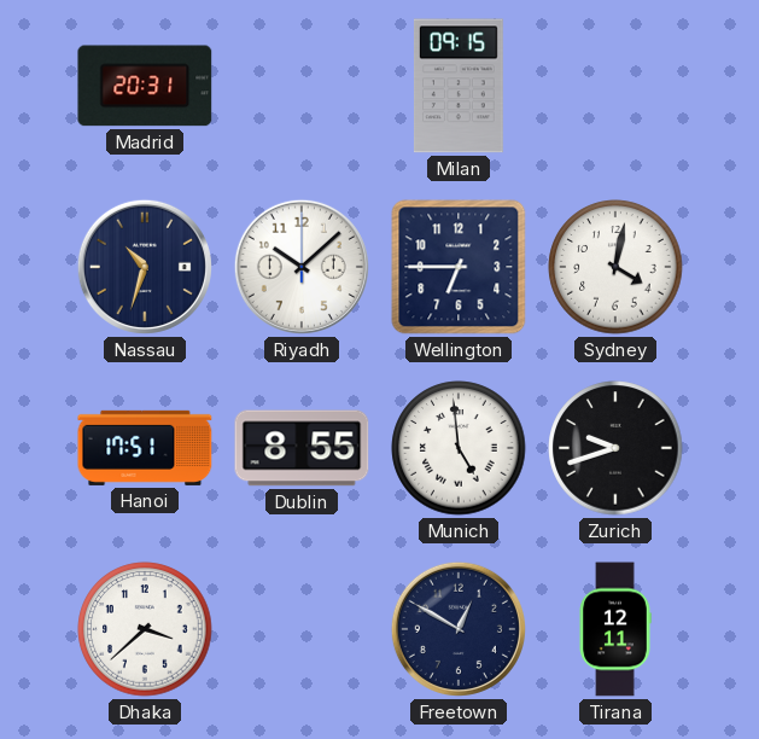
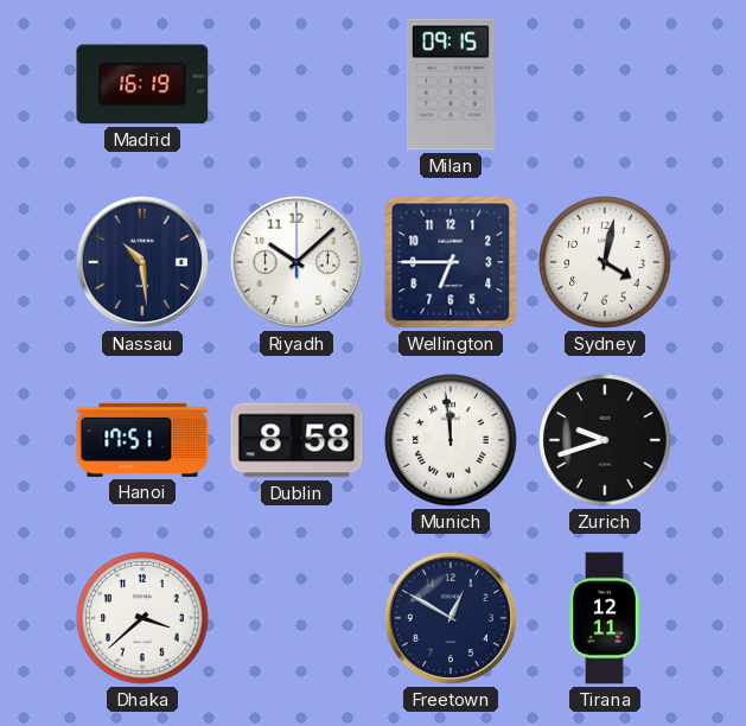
Madrid: 20:31 -> 16:19
Nassau: 10:33 -> 10:29
Dublin: 8:55 -> 8:58
Munich: 4:59 -> 11:59
